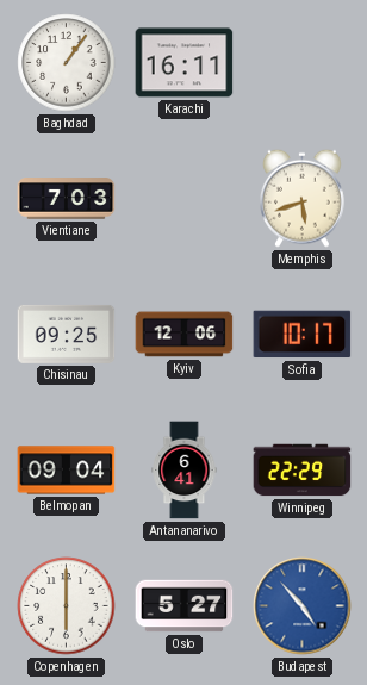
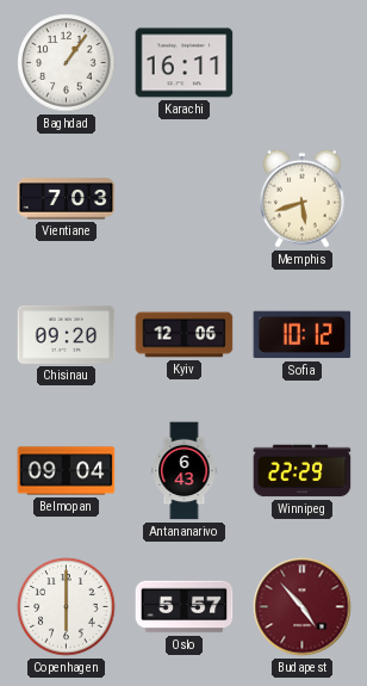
Chisinau: 09:25 -> 09:20
Sofia: 10:17 -> 10:12
Antananarivo: 6:41 -> 6:43
Oslo: 5:27 -> 5:57
Budapest dial: blue -> burgundy
